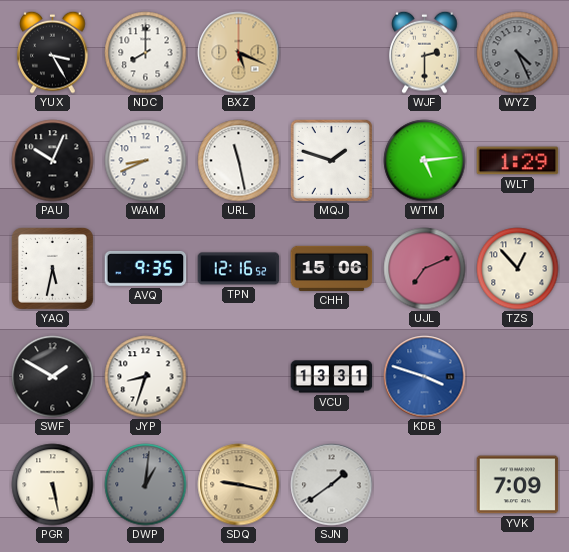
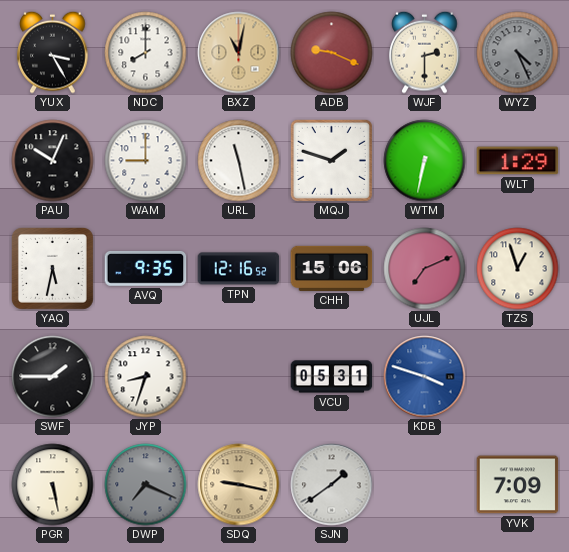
BXZ: 5:19 -> 11:02
ADB: none -> 9:19
WAM: 8:41 -> 9:00
WTM: 5:14 -> 6:32
TZS: 12:53 -> 12:57
SWF: 1:50 -> 1:45
VCU: 13:31 -> 05:31
DWP: 1:01 -> 7:19
